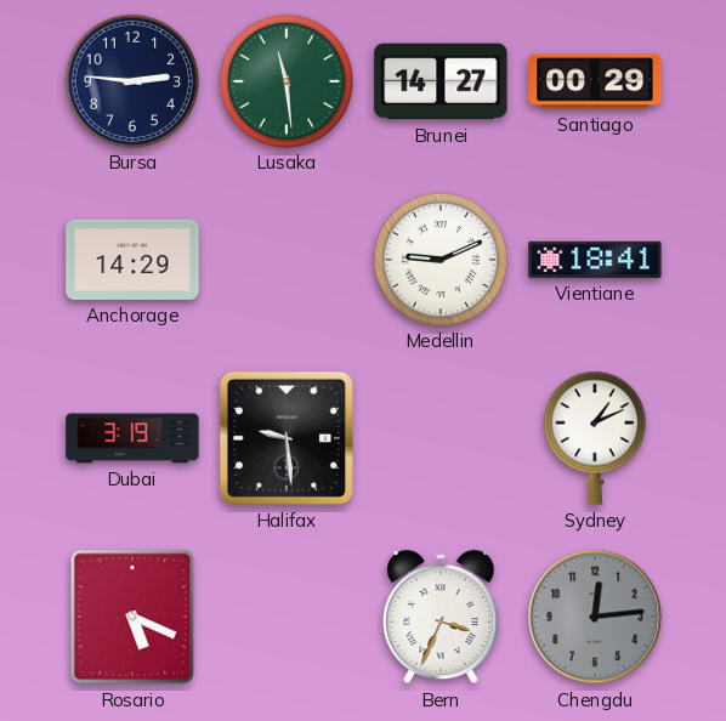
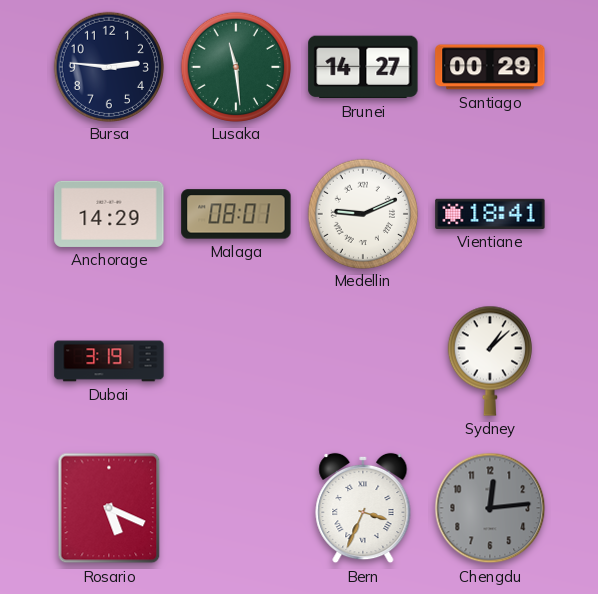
Malaga: none -> 08:01
Halifax: 9:29 -> none
Sydney: 1:11 -> 1:08
